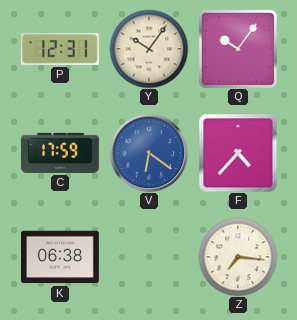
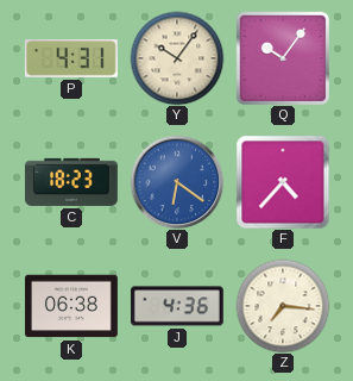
P: 12:31 -> 4:31
C: 17:59 -> 18:23
J: none -> 4:36
